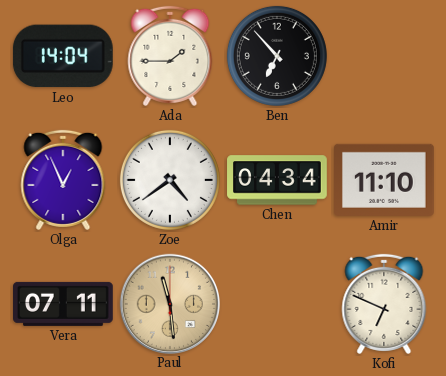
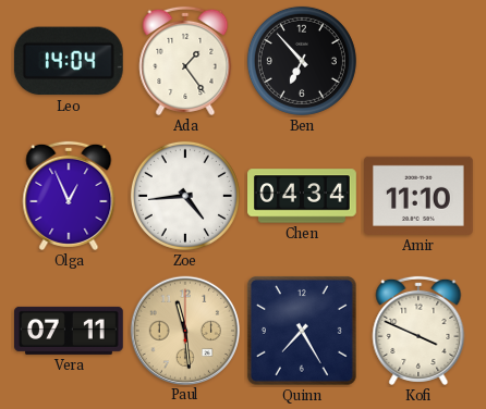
Ada: 1:45 -> 1:24
Zoe: 4:39 -> 4:44
Quinn: none -> 7:25
Kofi: 6:49 -> 3:49
